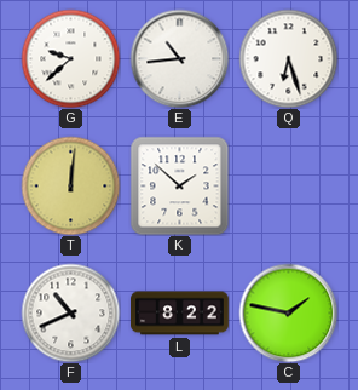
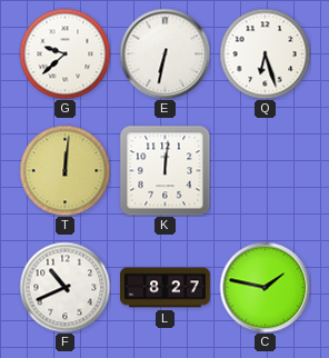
E: 10:44 -> 6:32
K: 1:52 -> 12:01
L: 8:22 -> 8:27
